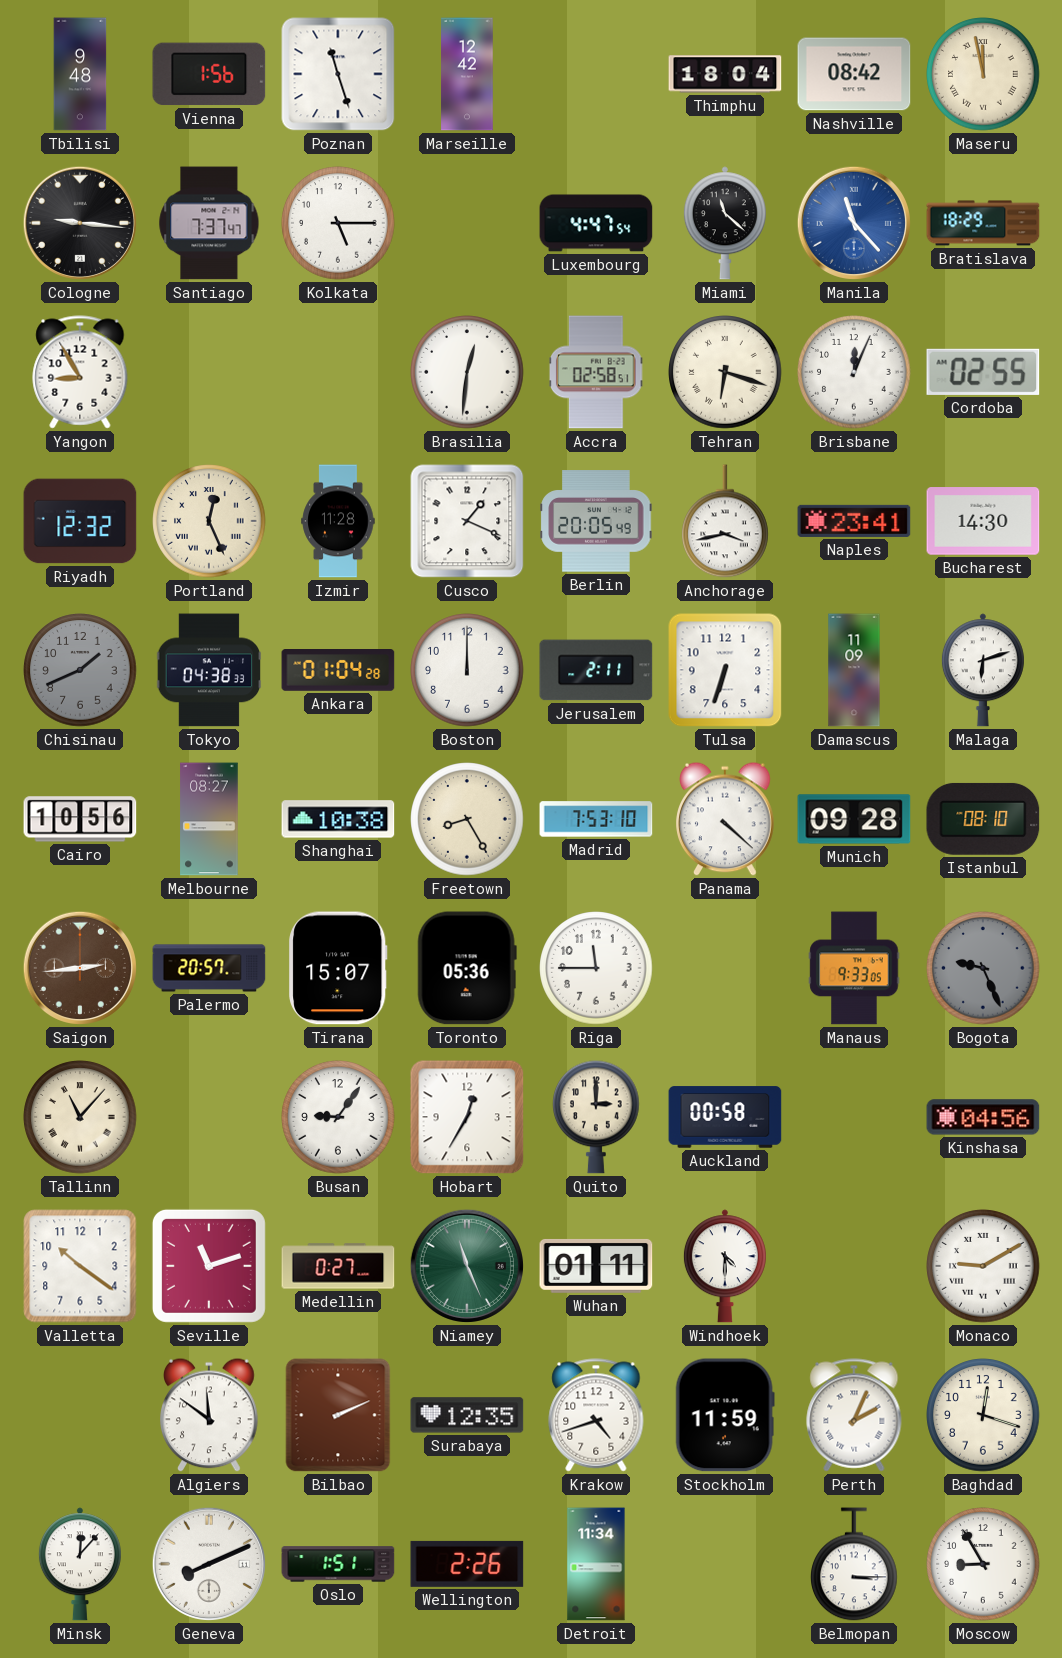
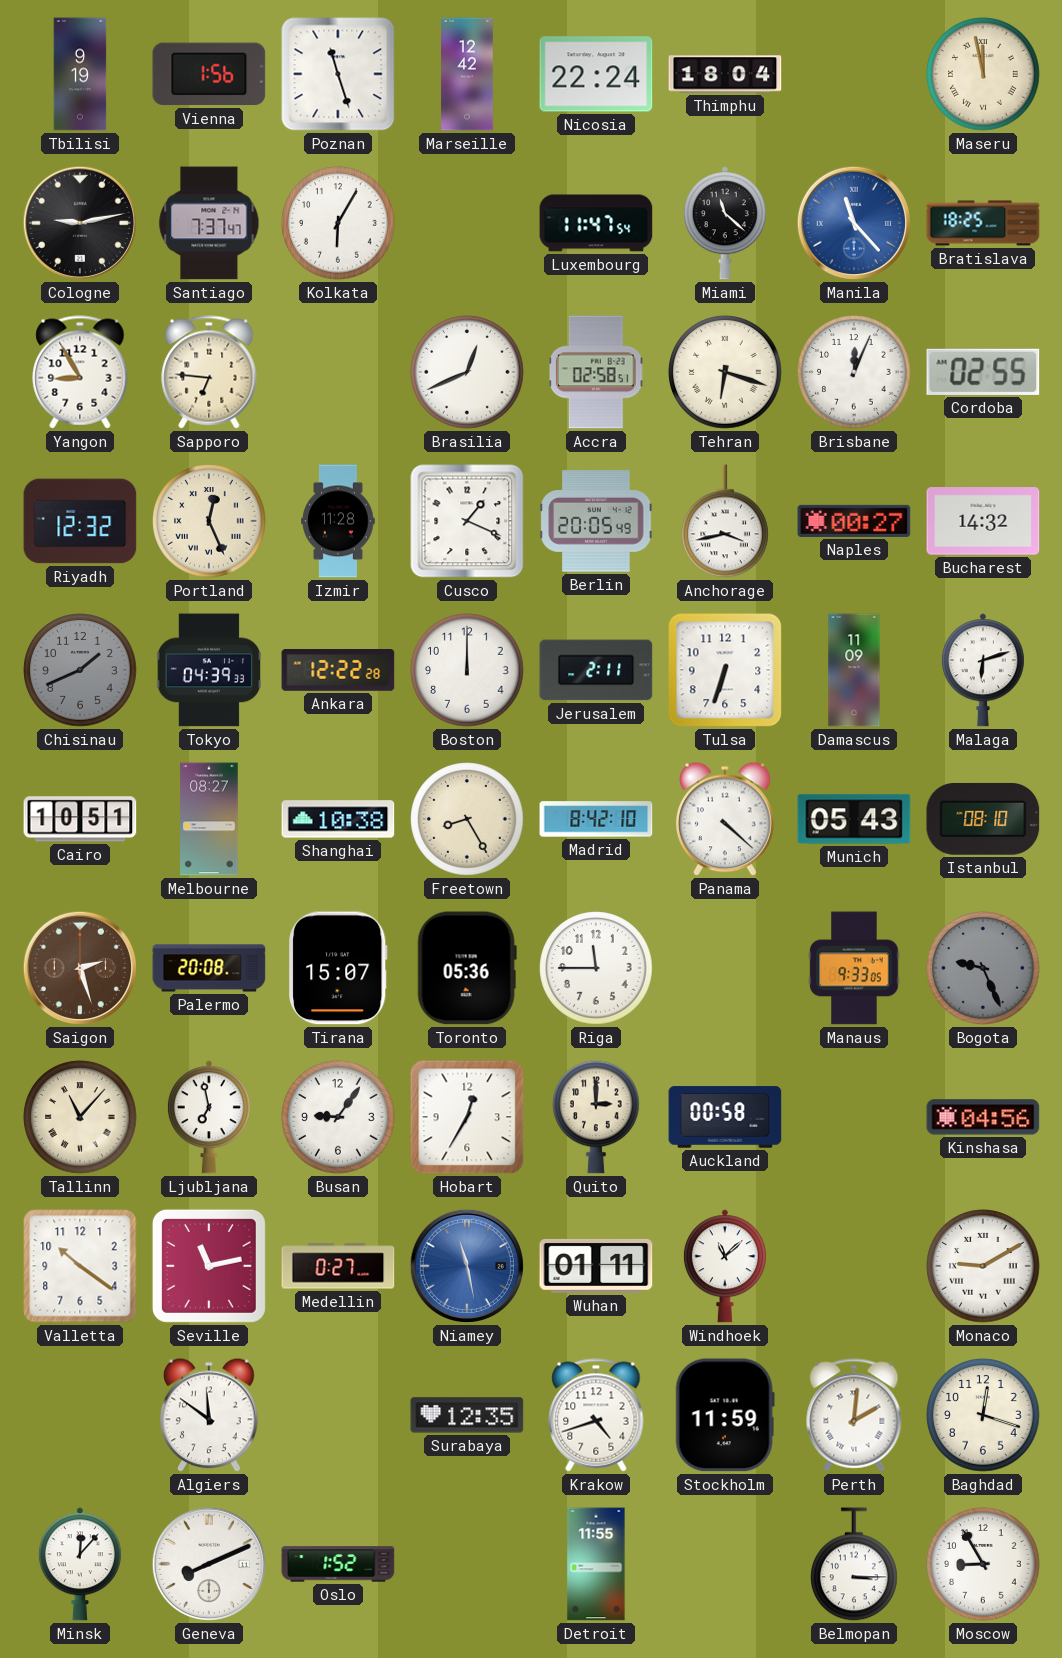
Tbilisi: 9:48 -> 9:19
Nicosia: none -> 22:24
Nashville: 08:42 -> none
Cologne: 9:16 -> 9:13
Kolkata: 5:15 -> 6:05
Luxembourg: 4:47 -> 11:47
Bratislava: 18:29 -> 18:25
Sapporo: none -> 6:46
Brasilia: 12:31 -> 12:41
Naples: 23:41 -> 00:27
Bucharest: 14:30 -> 14:32
Tokyo: 04:38 -> 04:39
Ankara: 01:04 -> 12:22
Cairo: 10:56 -> 10:51
Madrid: 7:53 -> 8:42
Munich: 09:28 -> 05:43
Saigon: 2:44 -> 2:27
Palermo: 20:57 -> 20:08
Ljubljana: none -> 6:58
Seville: 11:12 -> 11:13
Niamey: 11:26 -> 11:28
Niamey dial: green -> blue
Windhoek: 4:30 -> 11:08
Bilbao: 2:11 -> none
Perth: 2:04 -> 2:01
Oslo: 1:51 -> 1:52
Wellington: 2:26 -> none
Detroit: 11:34 -> 11:55
